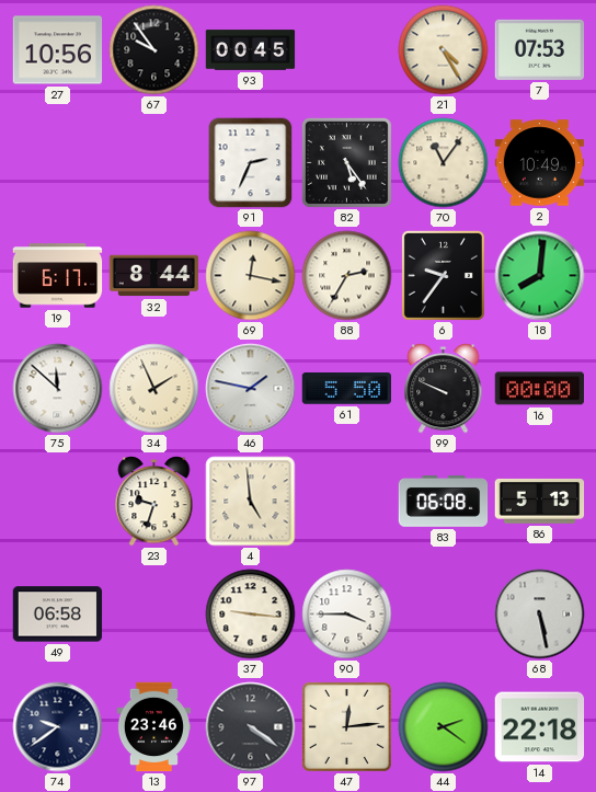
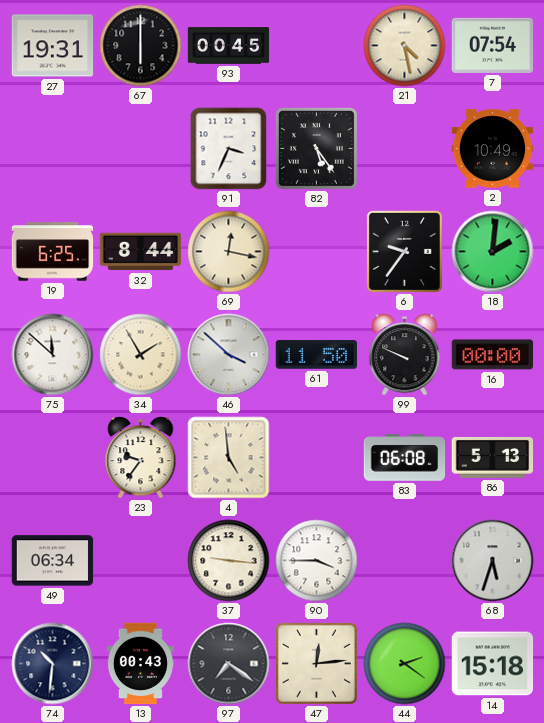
27: 10:56 -> 19:31
67: 9:54 -> 6:00
21: 4:25 -> 4:28
7: 07:53 -> 07:54
91: 2:34 -> 3:34
70: 11:06 -> none
19: 6:17 -> 6:25
88: 2:35 -> none
18: 8:01 -> 2:01
34: 1:56 -> 1:55
46: 1:47 -> 3:52
61: 5:50 -> 11:50
23: 9:33 -> 9:36
49: 06:58 -> 06:34
68: 5:28 -> 5:33
74: 9:39 -> 10:31
13: 23:46 -> 00:43
97: 4:21 -> 7:21
14: 22:18 -> 15:18
